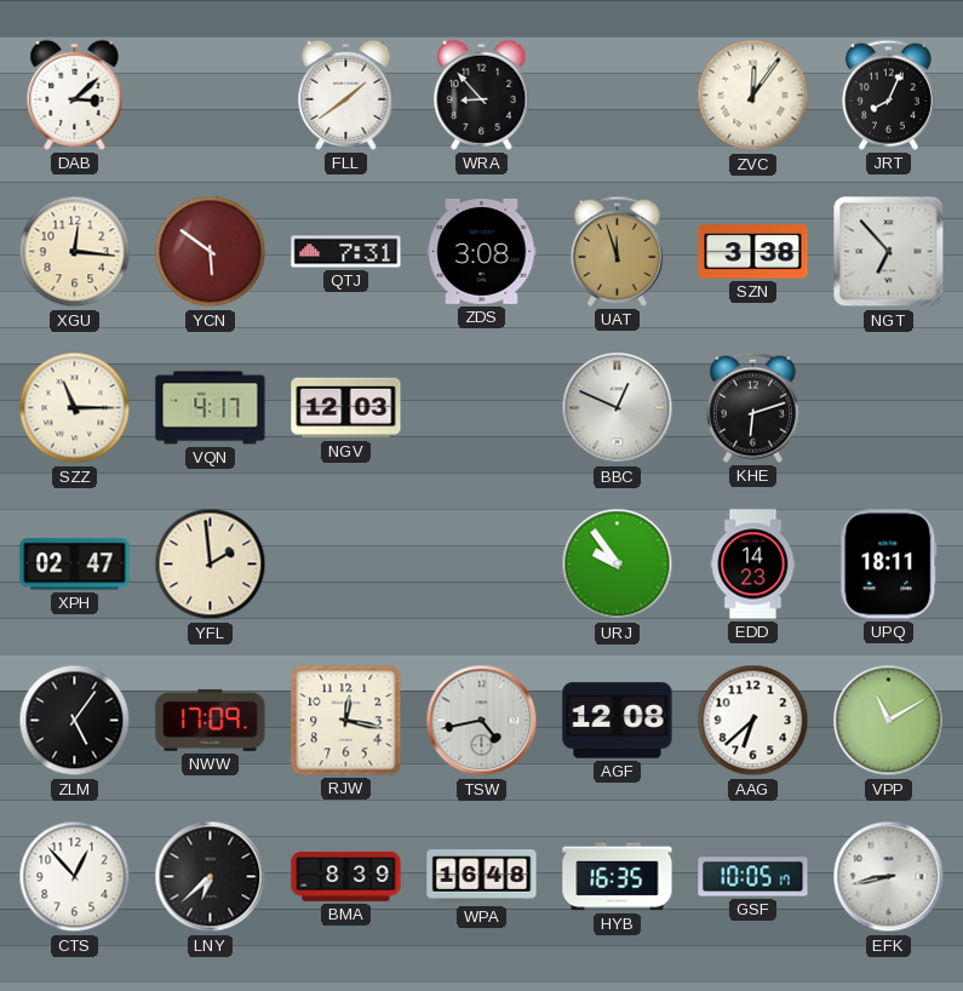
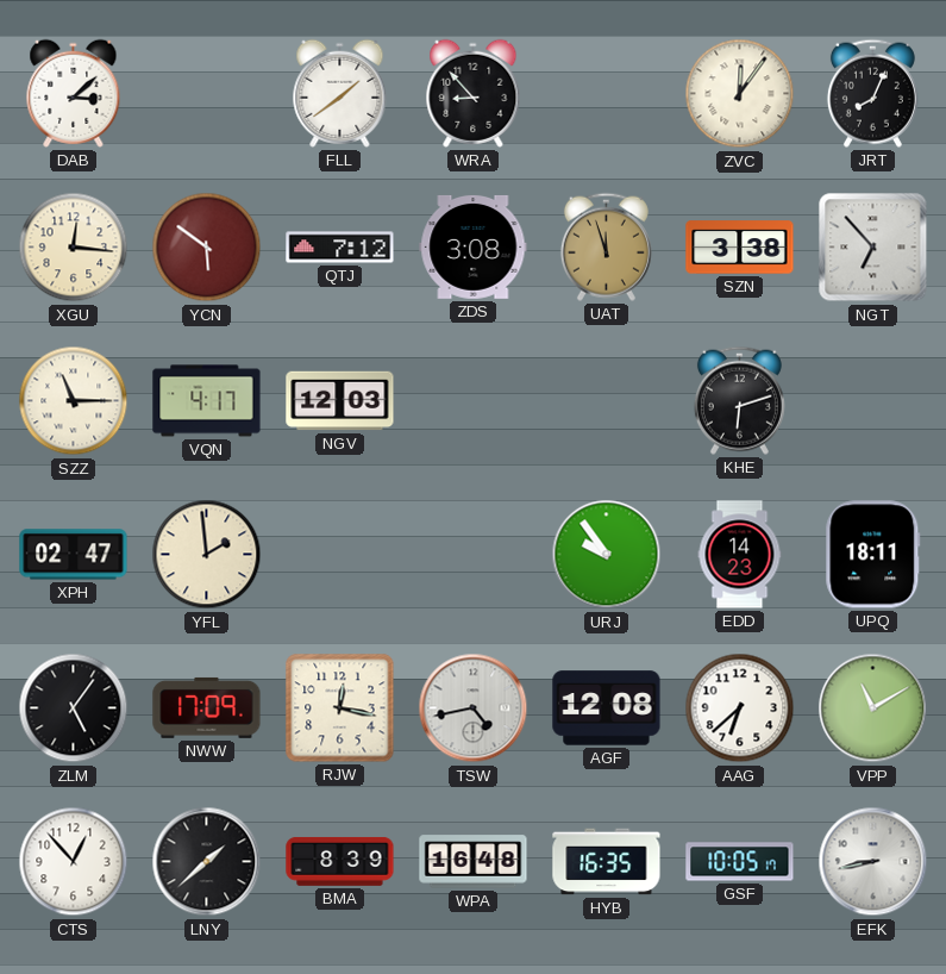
QTJ: 7:31 -> 7:12
BBC: 12:49 -> none
LNY: 6:38 -> 1:38
